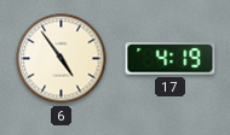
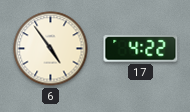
17: 4:19 -> 4:22
